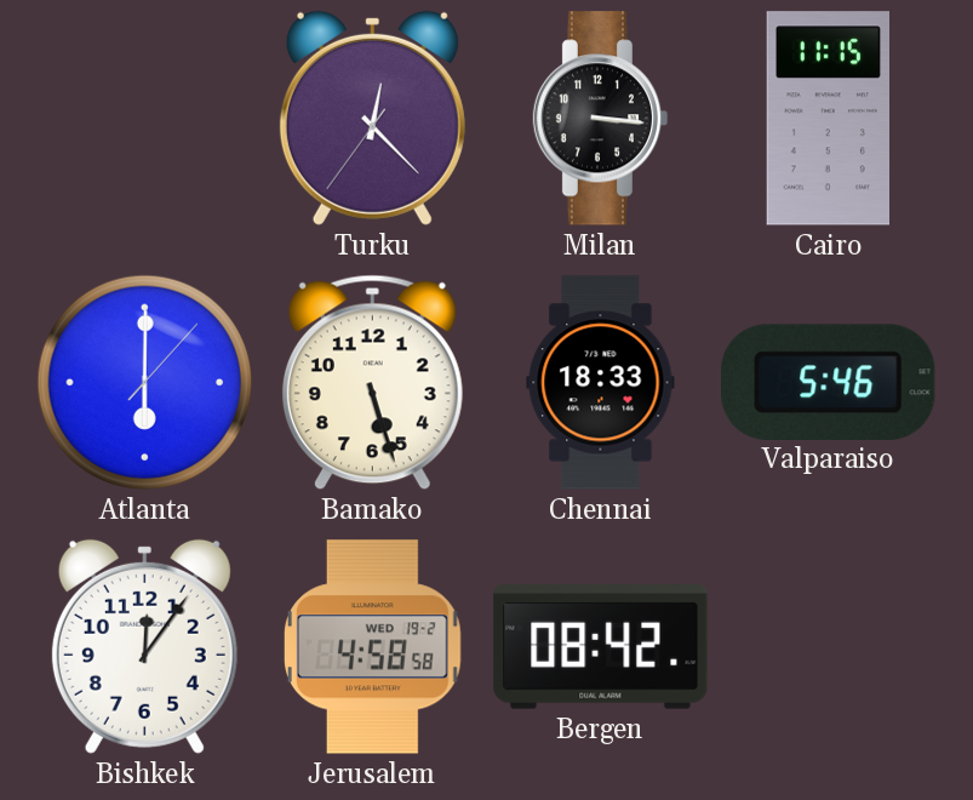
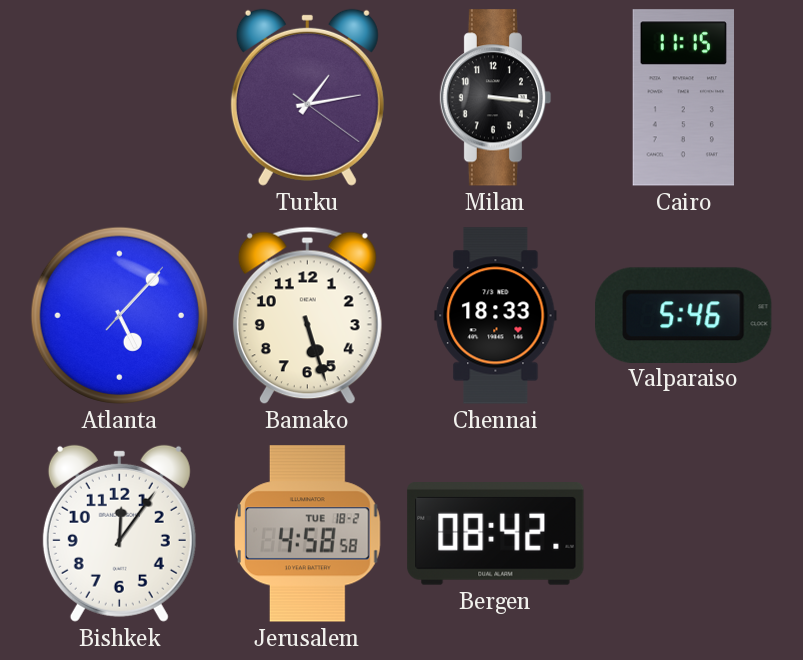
Turku: 12:22 -> 1:13
Atlanta: 6:00 -> 5:07
Jerusalem date: WED 19-2 -> TUE 18-2
